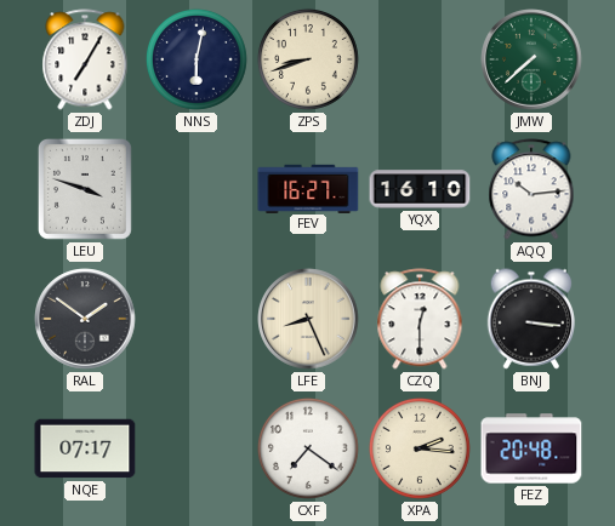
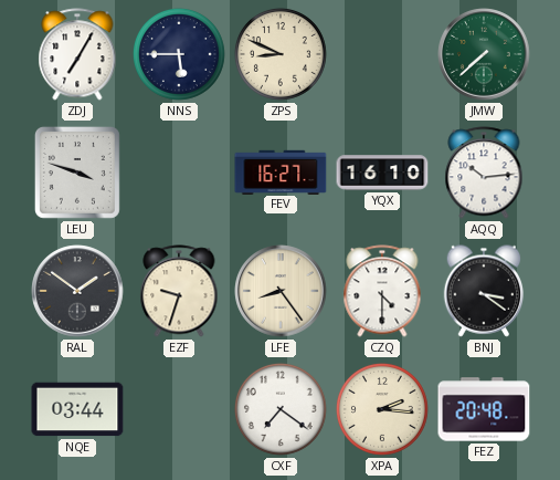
NNS: 6:02 -> 5:45
ZPS: 8:42 -> 8:49
EZF: none -> 9:33
LFE: 8:26 -> 8:24
CZQ: 12:30 -> 4:30
BNJ: 3:16 -> 3:21
NQE: 07:17 -> 03:44
